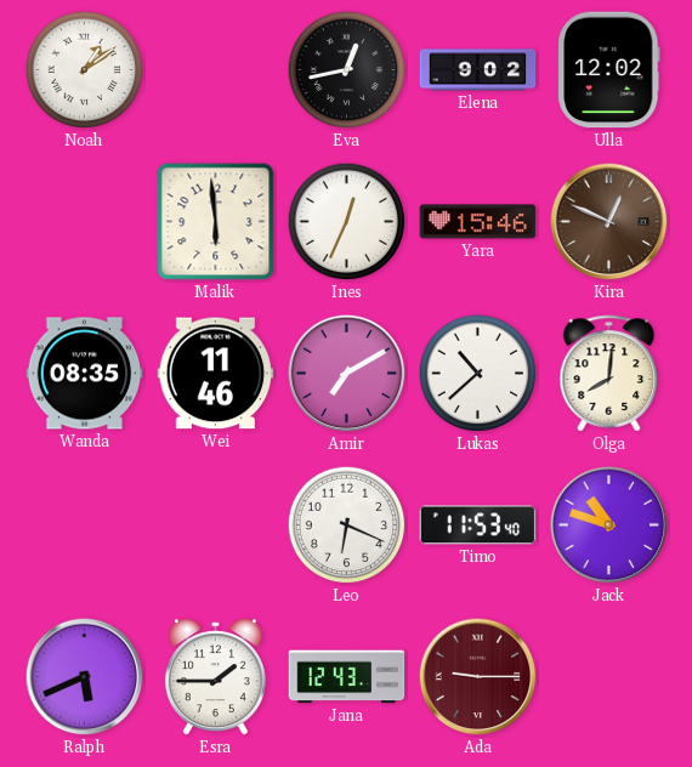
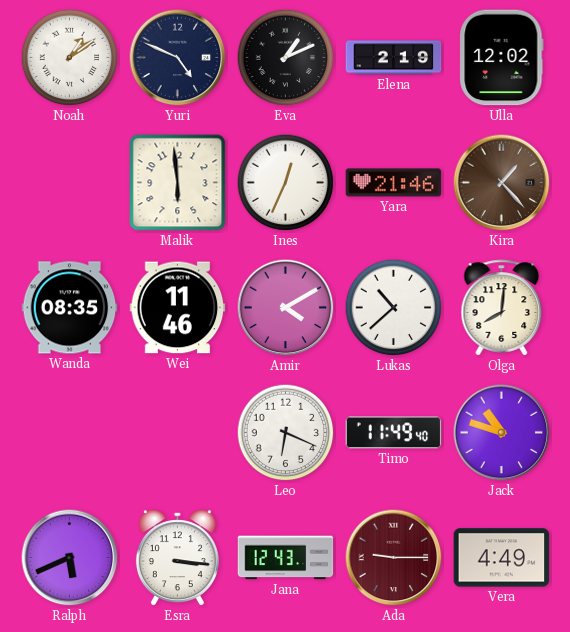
Yuri: none -> 4:49
Eva: 12:43 -> 1:11
Elena: 9:02 -> 2:19
Yara: 15:46 -> 21:46
Kira: 12:49 -> 1:23
Amir: 7:10 -> 4:10
Timo: 11:53 -> 11:49
Esra: 1:45 -> 3:16
Vera: none -> 4:49
